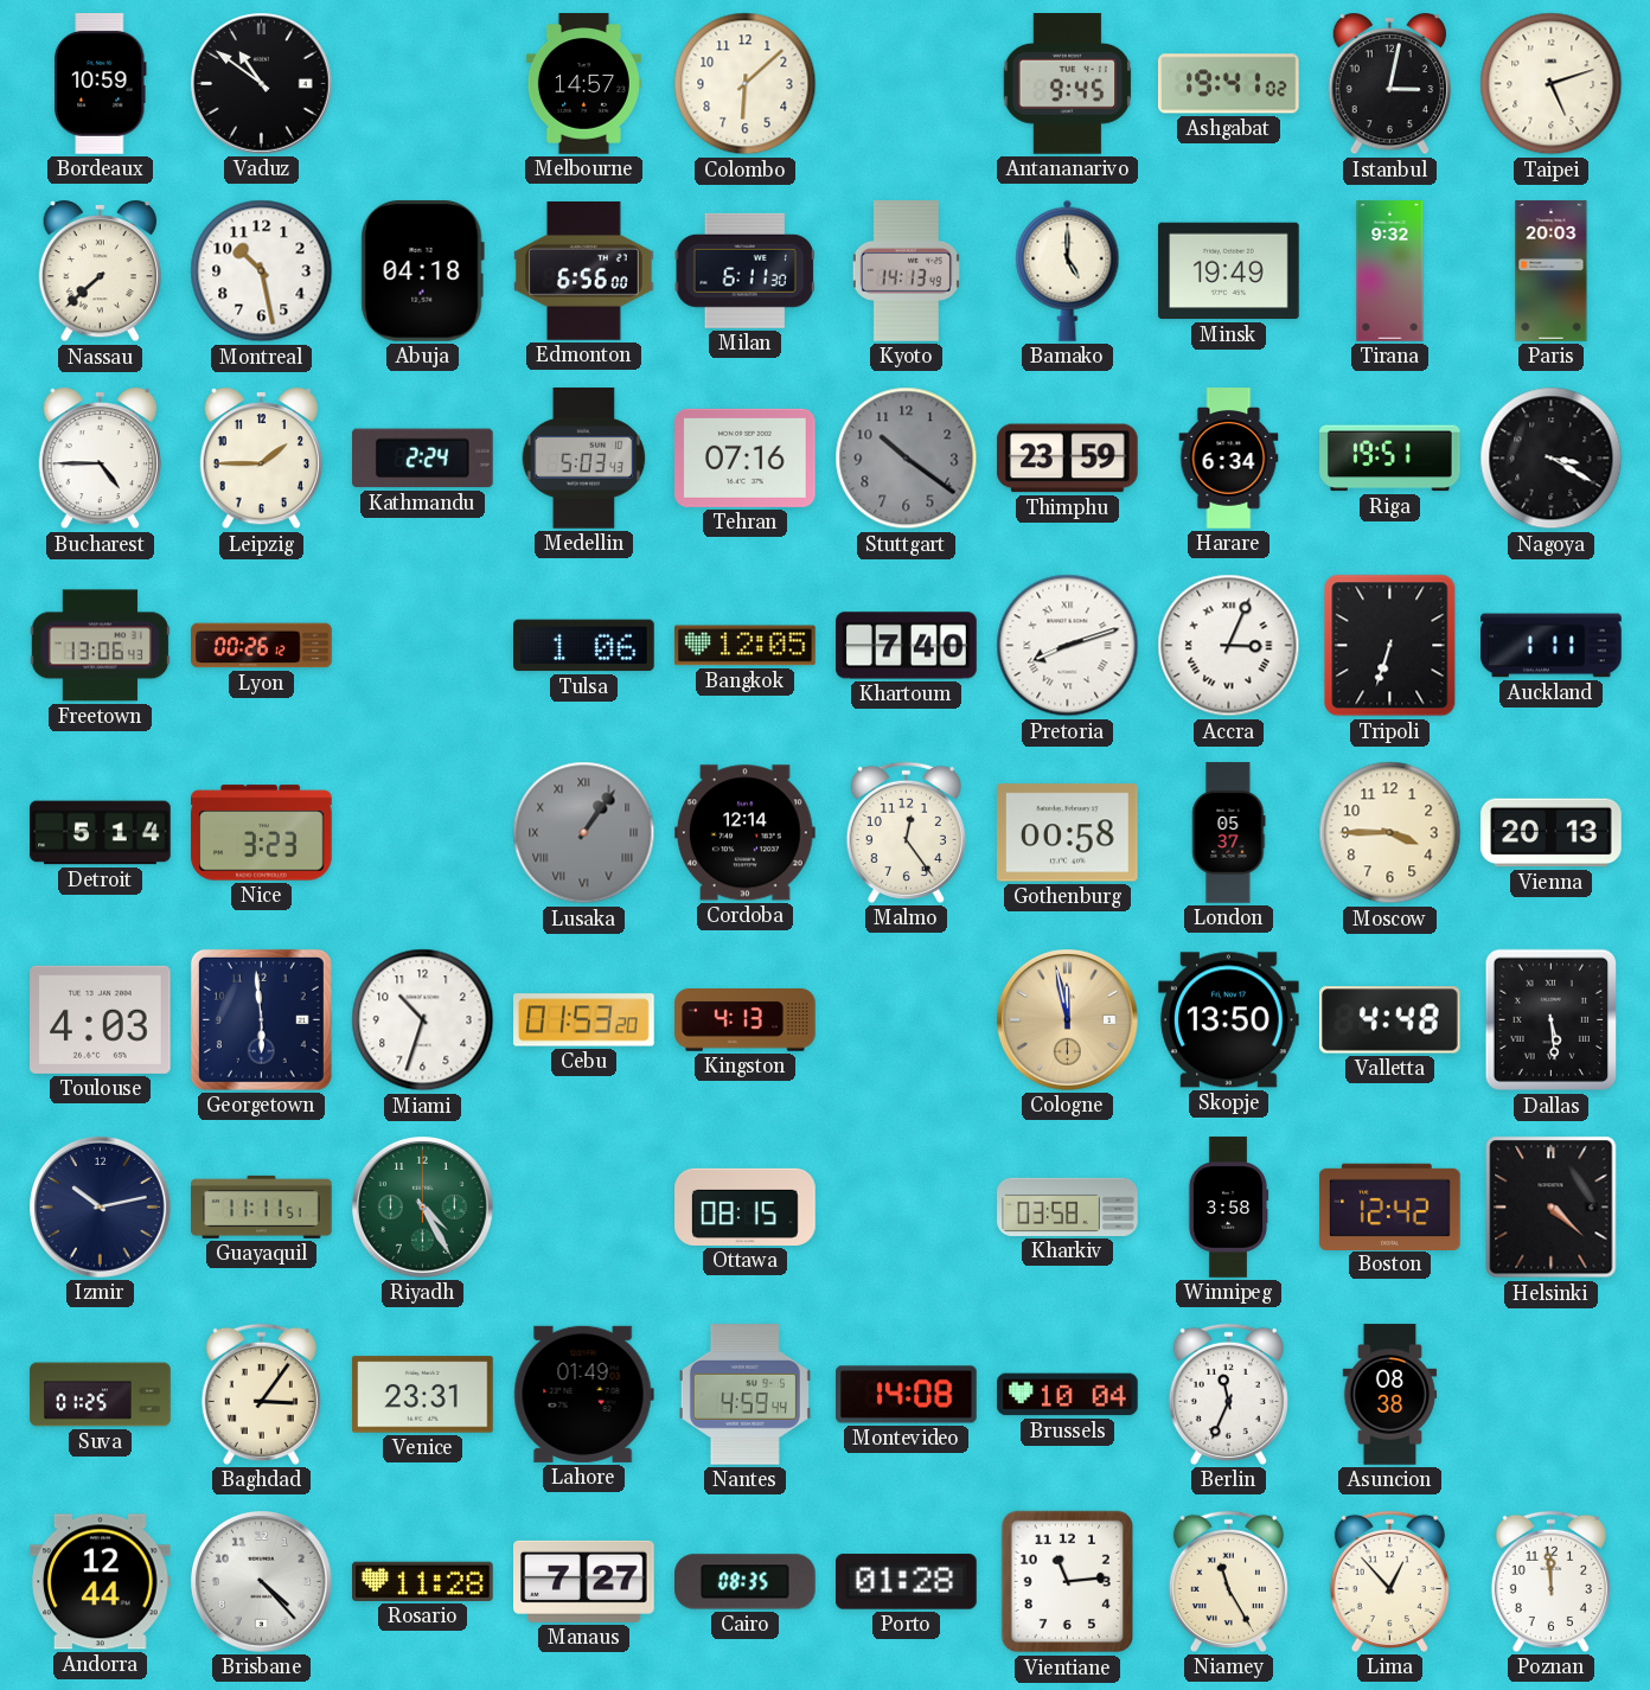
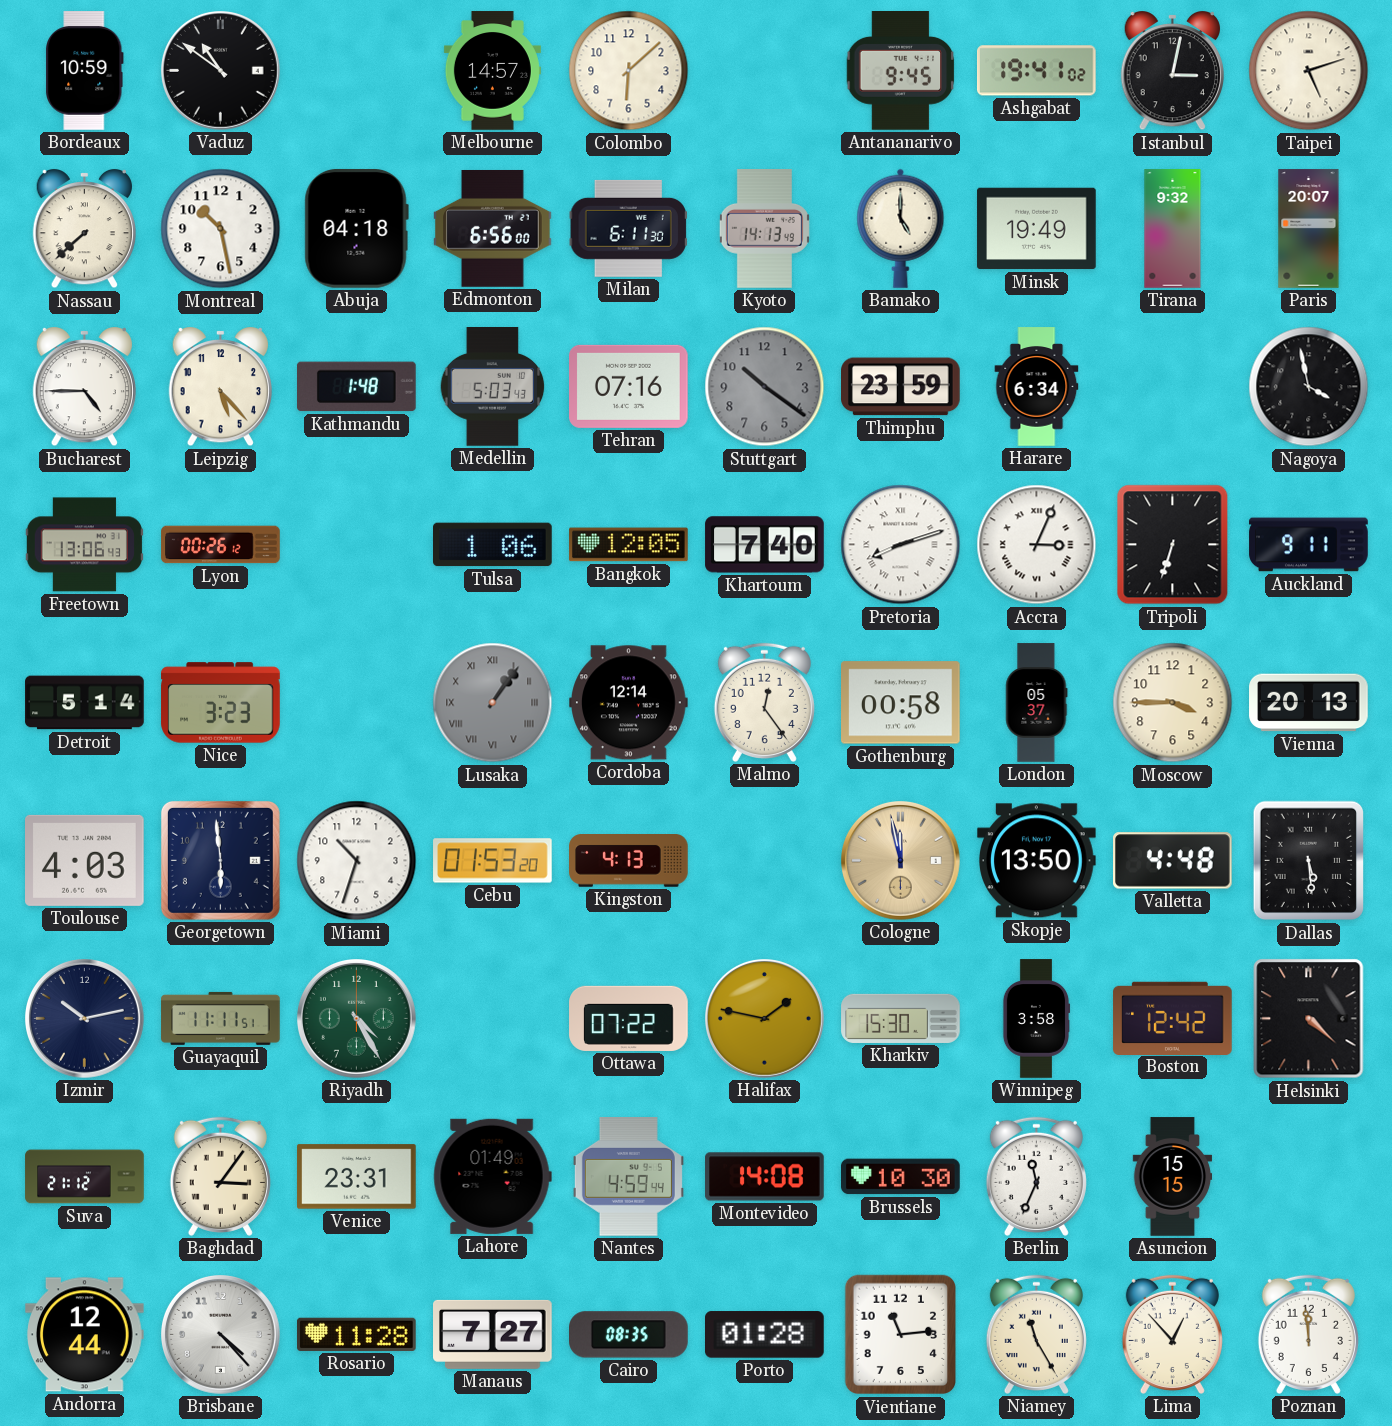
Paris: 20:03 -> 20:07
Leipzig: 1:45 -> 5:23
Kathmandu: 2:24 -> 1:48
Riga: 19:51 -> none
Nagoya: 3:20 -> 3:58
Auckland: 1:11 -> 9:11
Ottawa: 08:15 -> 07:22
Halifax: none -> 1:47
Kharkiv: 03:58 -> 15:30
Suva: 01:25 -> 21:12
Brussels: 10:04 -> 10:30
Asuncion: 08:38 -> 15:15
